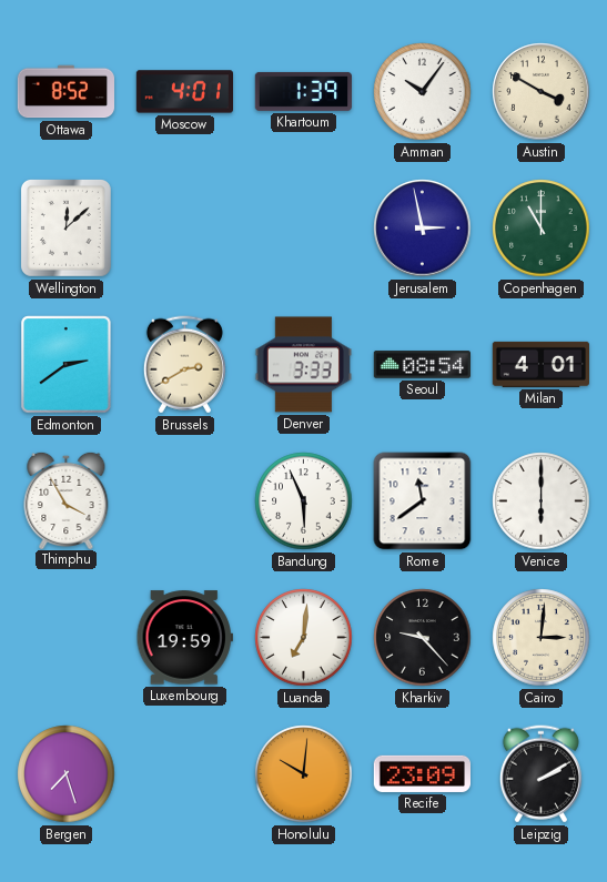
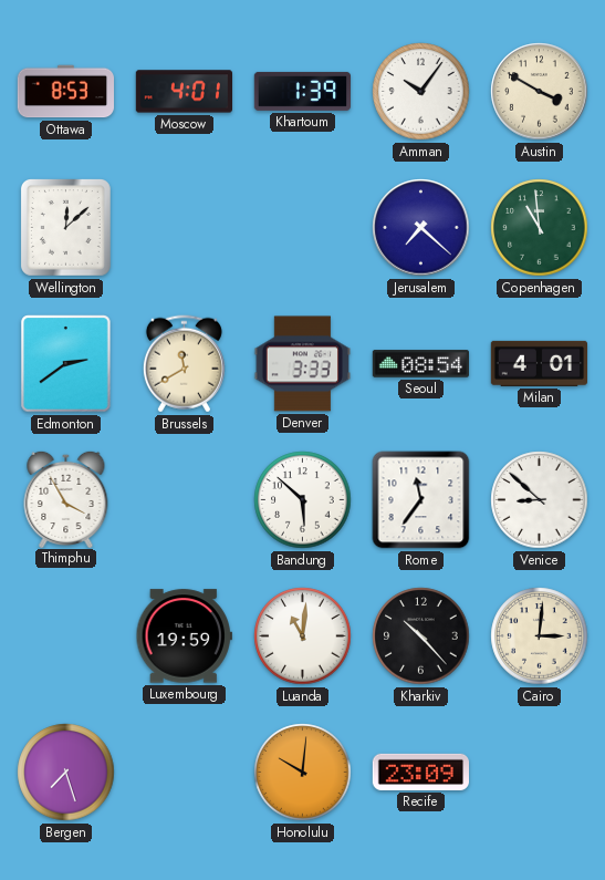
Ottawa: 8:52 -> 8:53
Jerusalem: 2:58 -> 7:22
Copenhagen: 11:00 -> 10:59
Brussels: 2:40 -> 11:40
Bandung: 5:56 -> 5:52
Rome: 11:39 -> 11:36
Venice: 6:00 -> 8:52
Luanda: 7:01 -> 11:01
Kharkiv: 9:23 -> 10:23
Leipzig: 2:10 -> none
